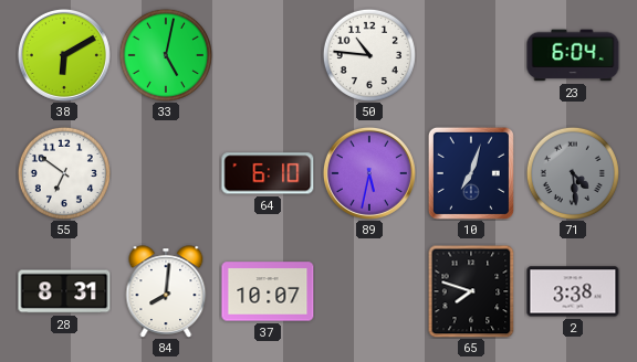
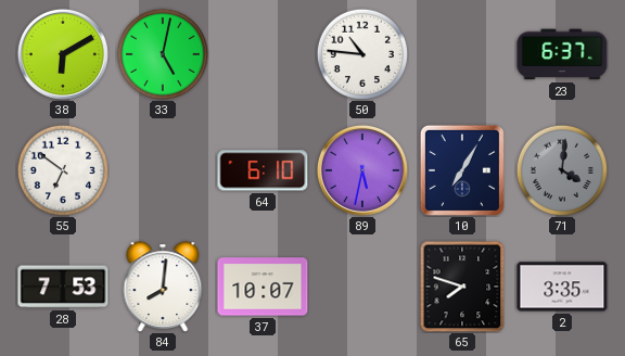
23: 6:04 -> 6:37
10: 7:03 -> 7:05
71: 4:29 -> 4:01
28: 8:31 -> 7:53
2: 3:38 -> 3:35
